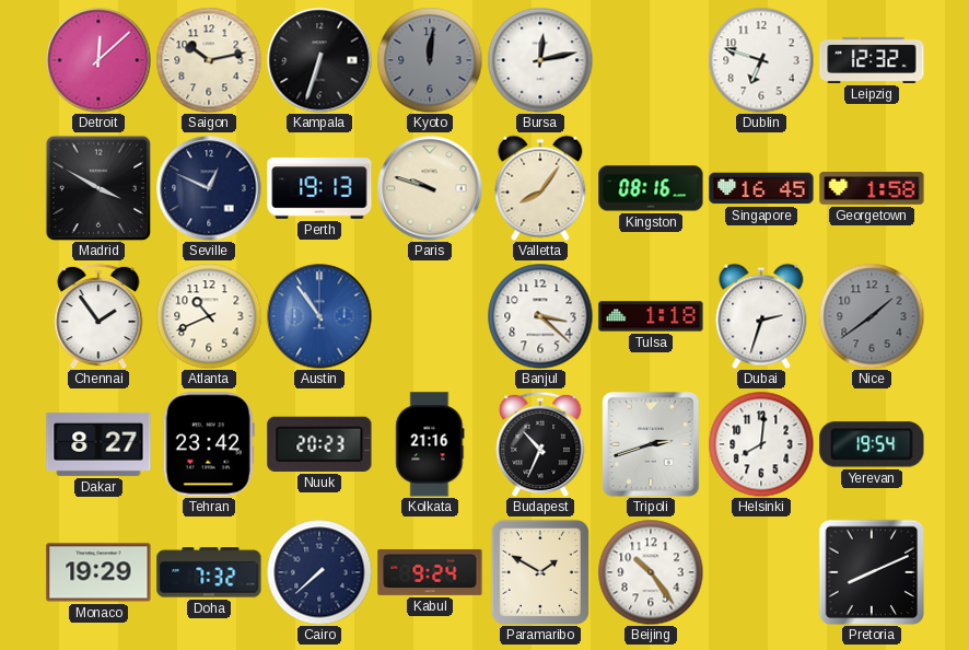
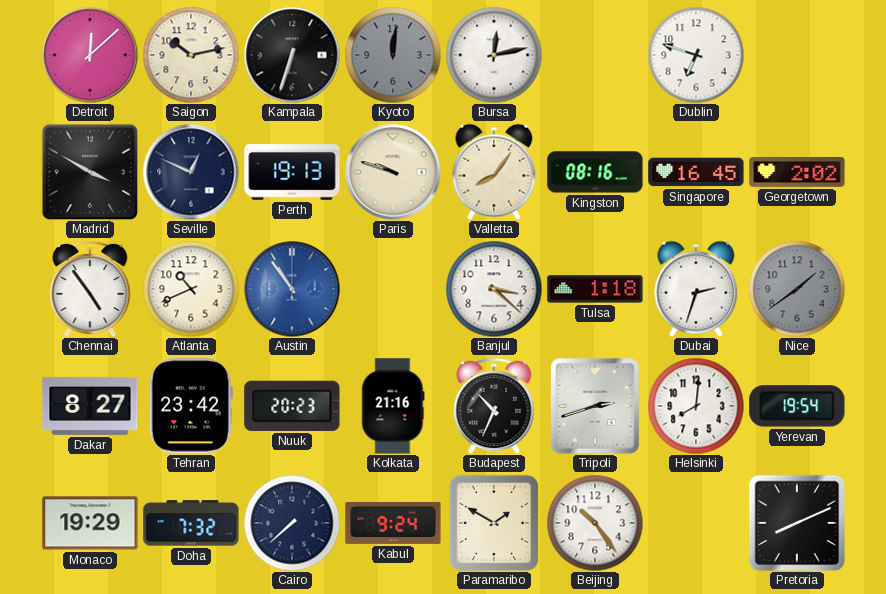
Leipzig: 12:32 -> none
Georgetown: 1:58 -> 2:02
Chennai: 1:54 -> 4:54
